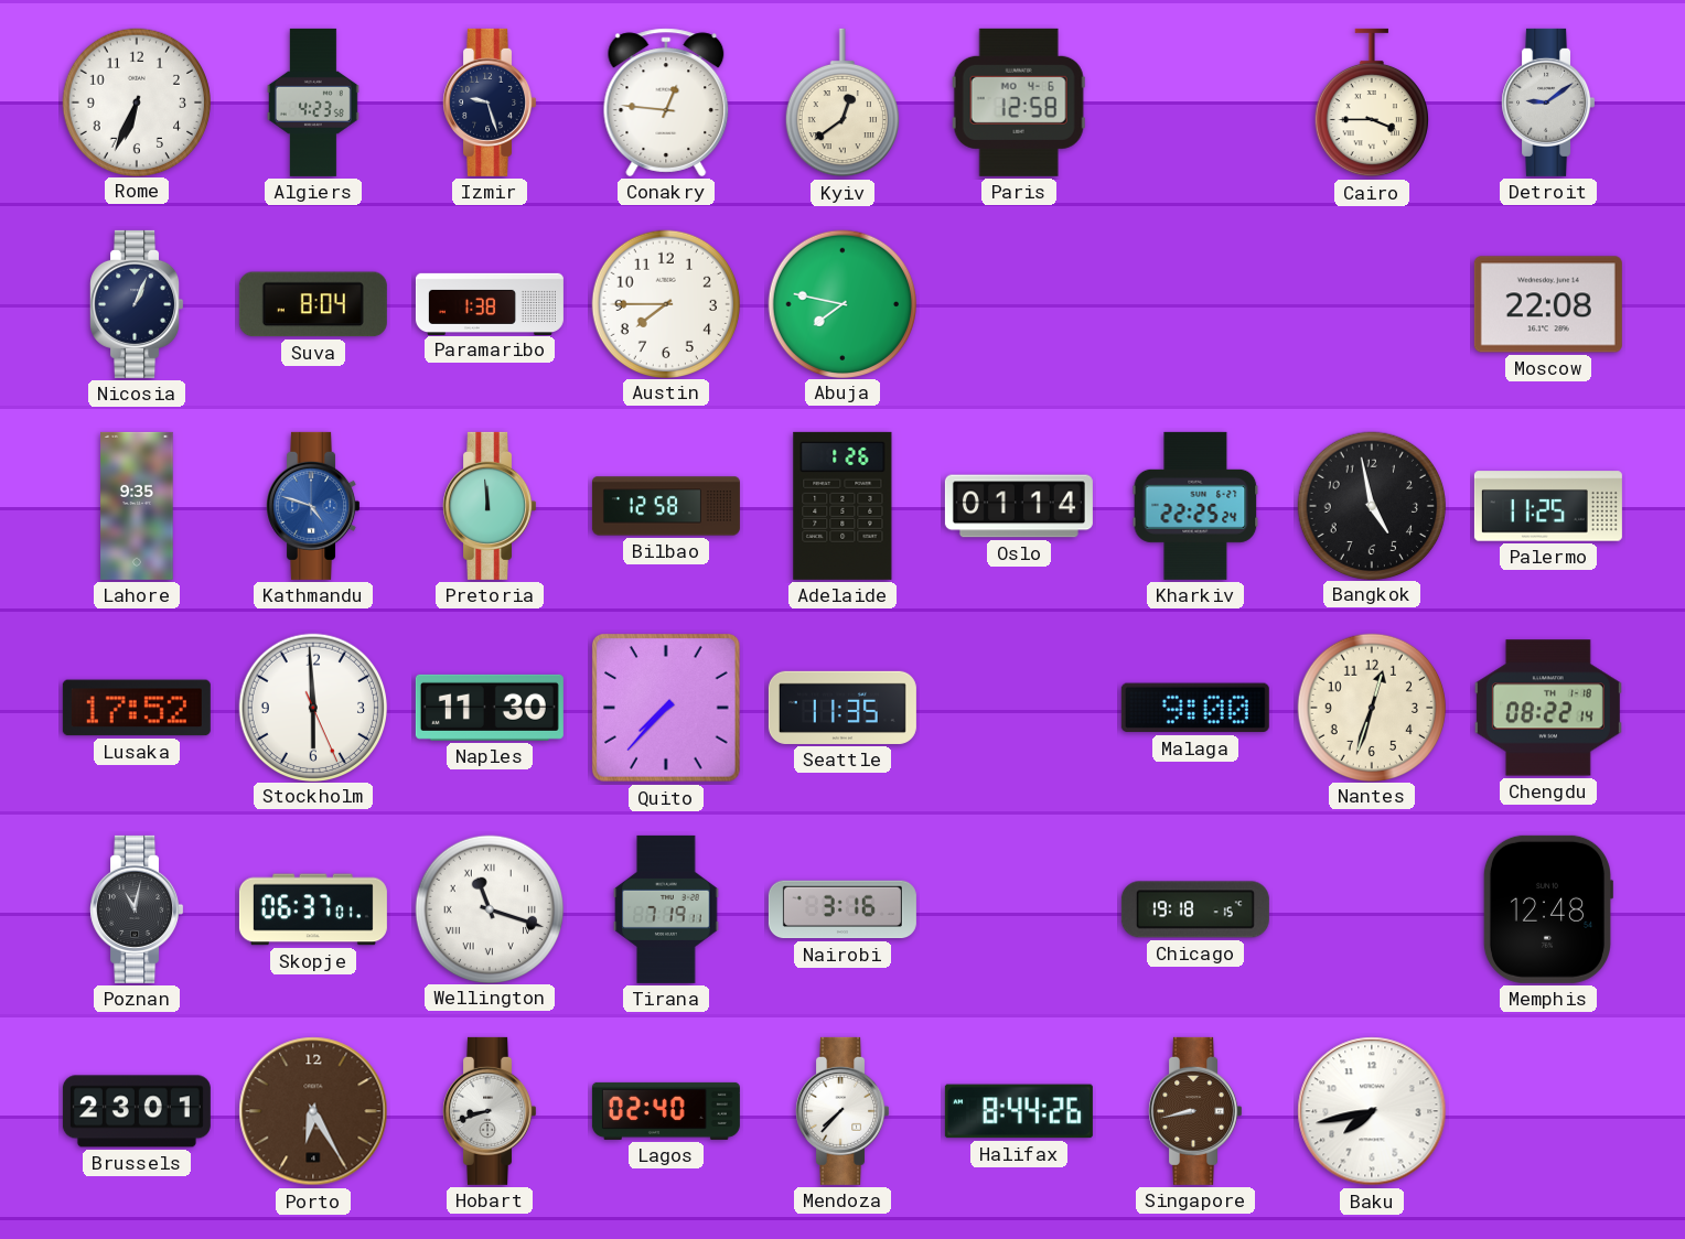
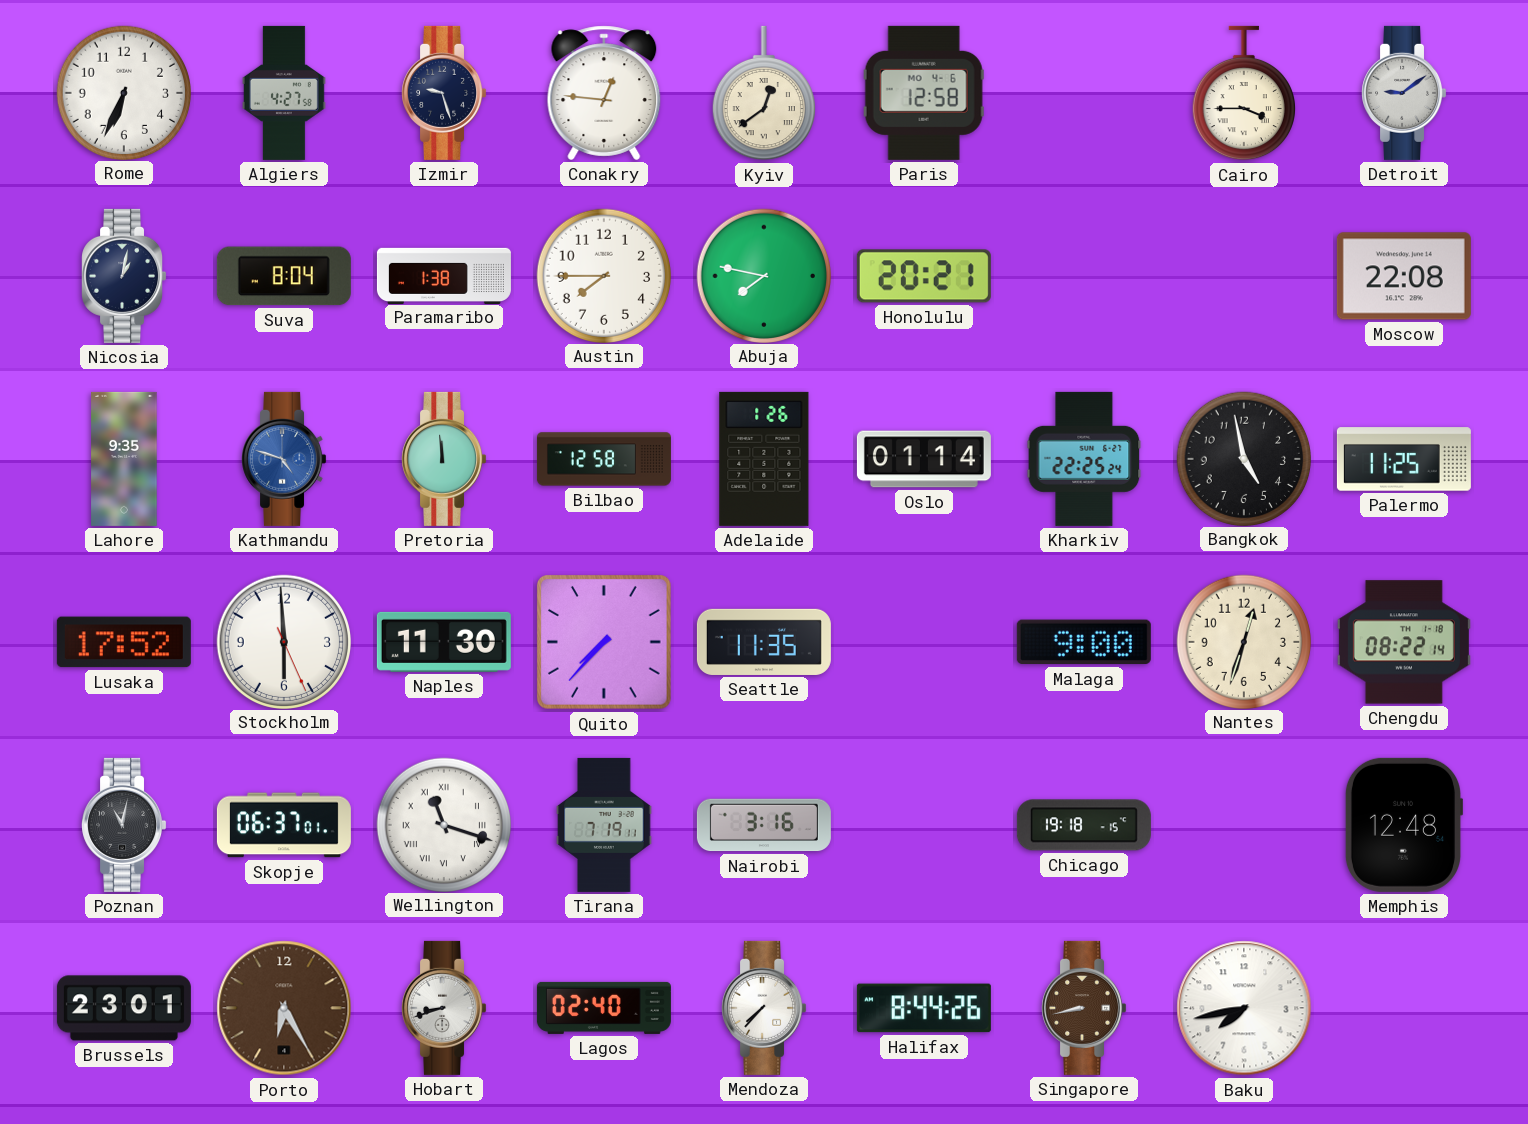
Algiers: 4:23 -> 4:27
Nicosia: 1:04 -> 1:02
Honolulu: none -> 20:21
